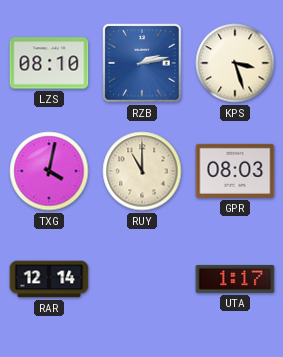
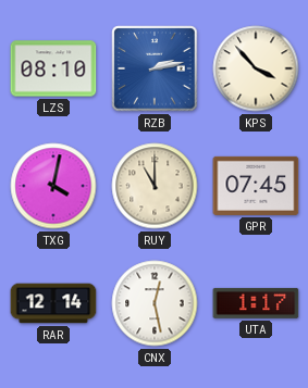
KPS: 3:27 -> 3:53
GPR: 08:03 -> 07:45
CNX: none -> 12:28
